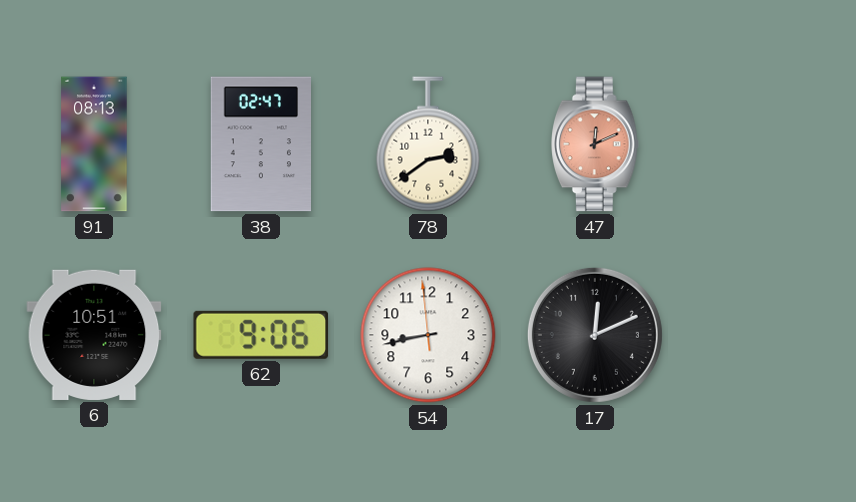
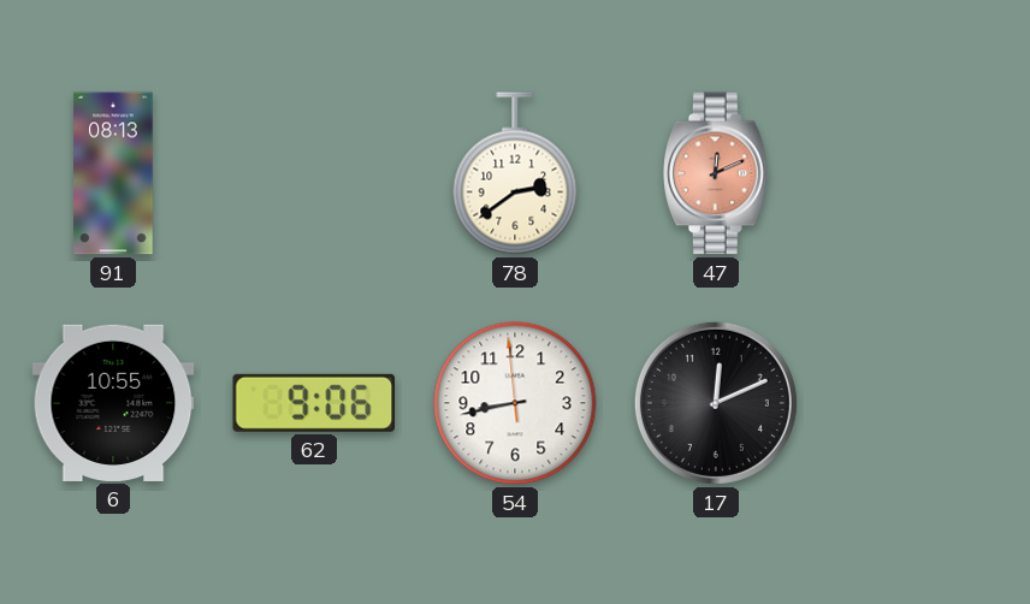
38: 02:47 -> none
6: 10:51 -> 10:55
